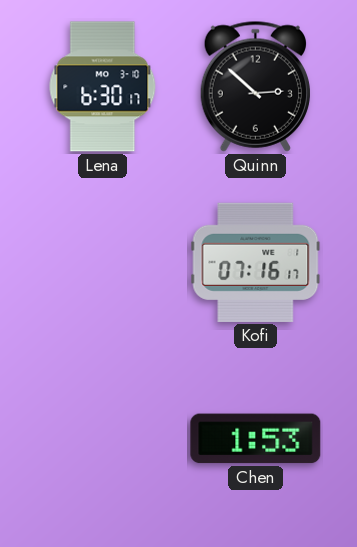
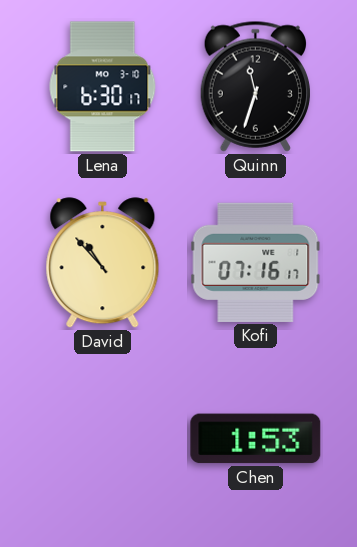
Quinn: 2:52 -> 11:33
David: none -> 10:53
